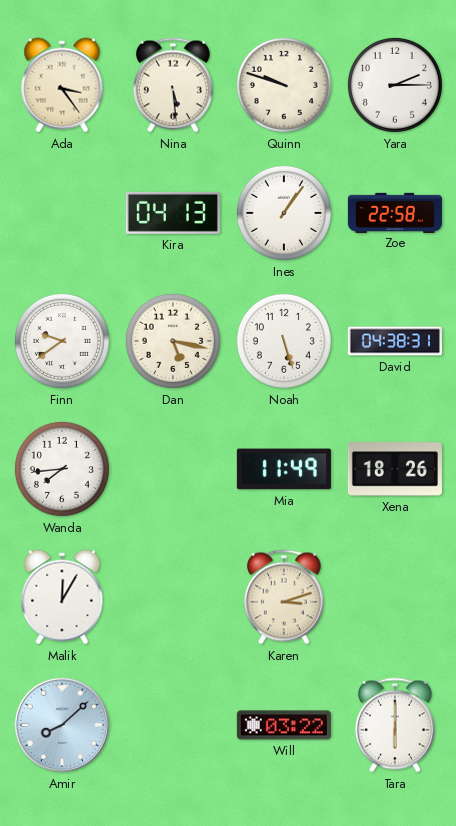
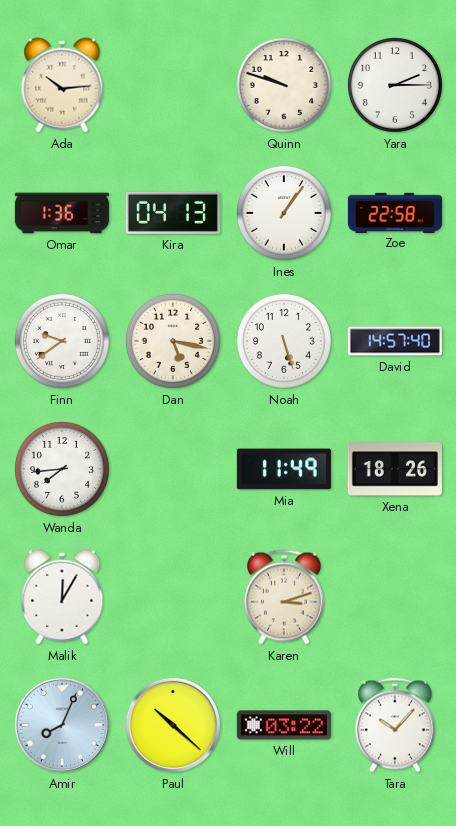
Ada: 3:24 -> 10:14
Nina: 5:29 -> none
Omar: none -> 1:36
David: 04:38 -> 14:57
Amir: 8:08 -> 8:04
Paul: none -> 10:22
Tara: 6:00 -> 10:07
